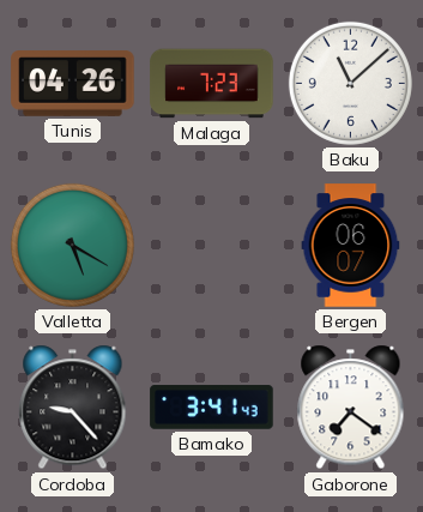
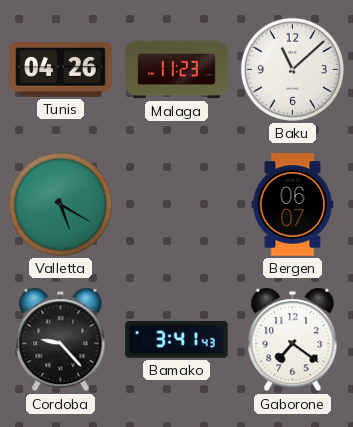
Malaga: 7:23 -> 11:23
